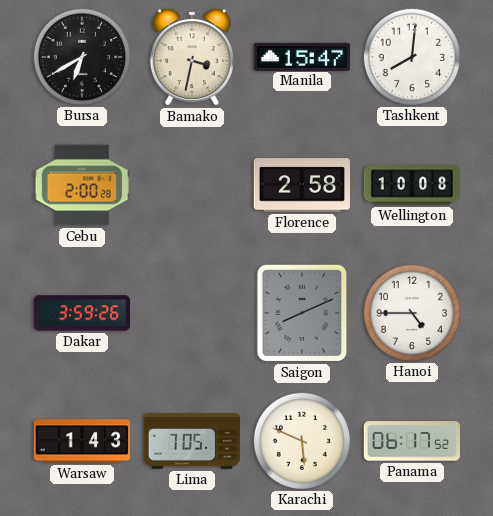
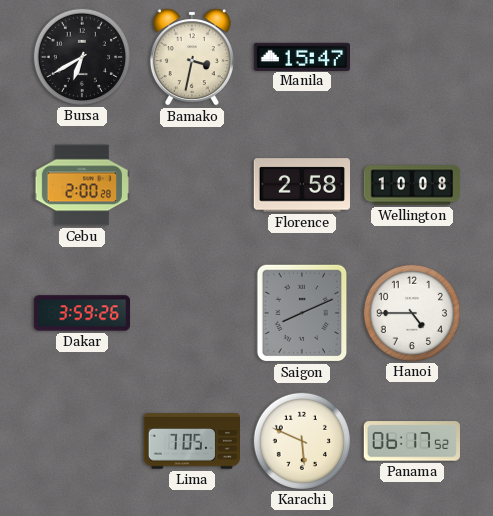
Tashkent: 8:01 -> none
Warsaw: 1:43 -> none
